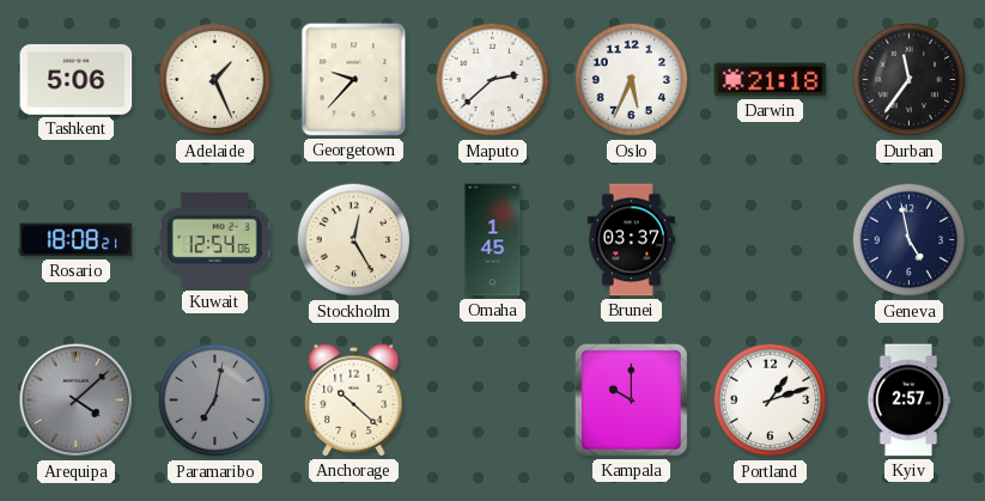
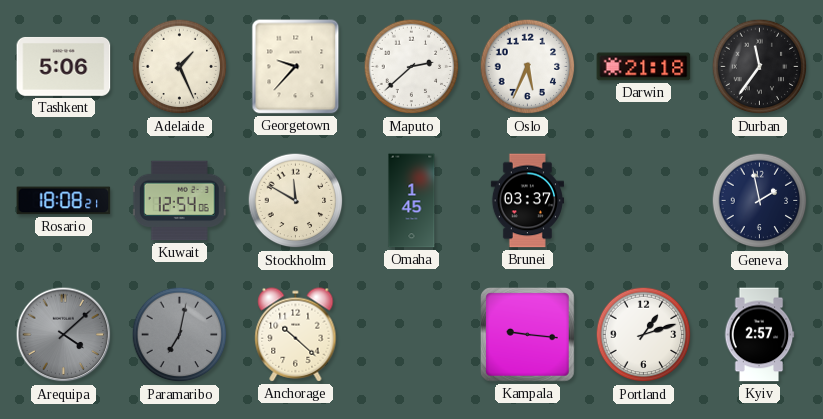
Stockholm: 12:25 -> 11:50
Geneva: 4:58 -> 1:58
Kampala: 10:00 -> 9:16
